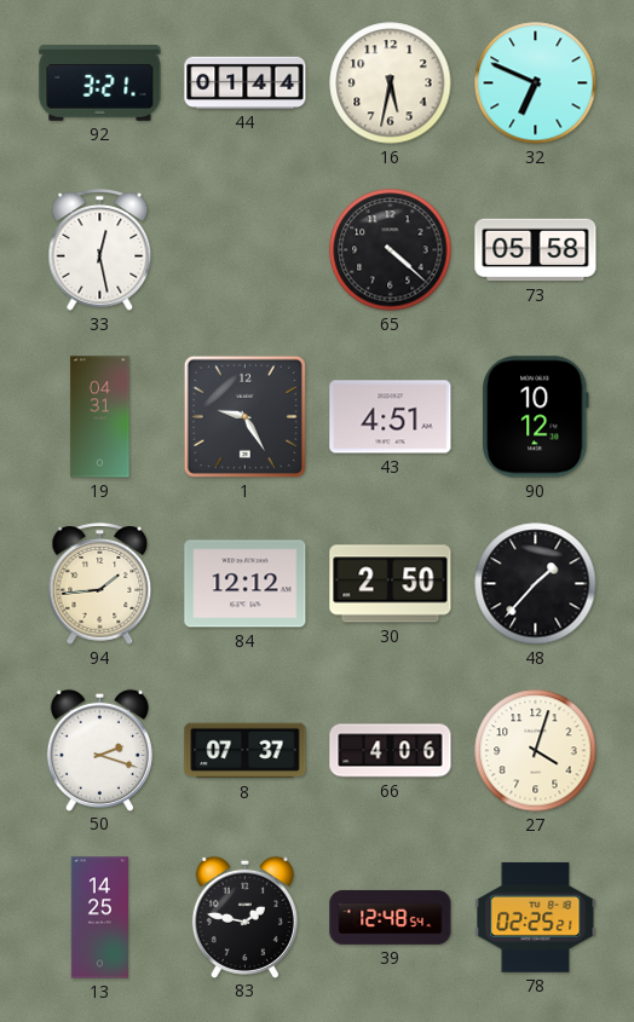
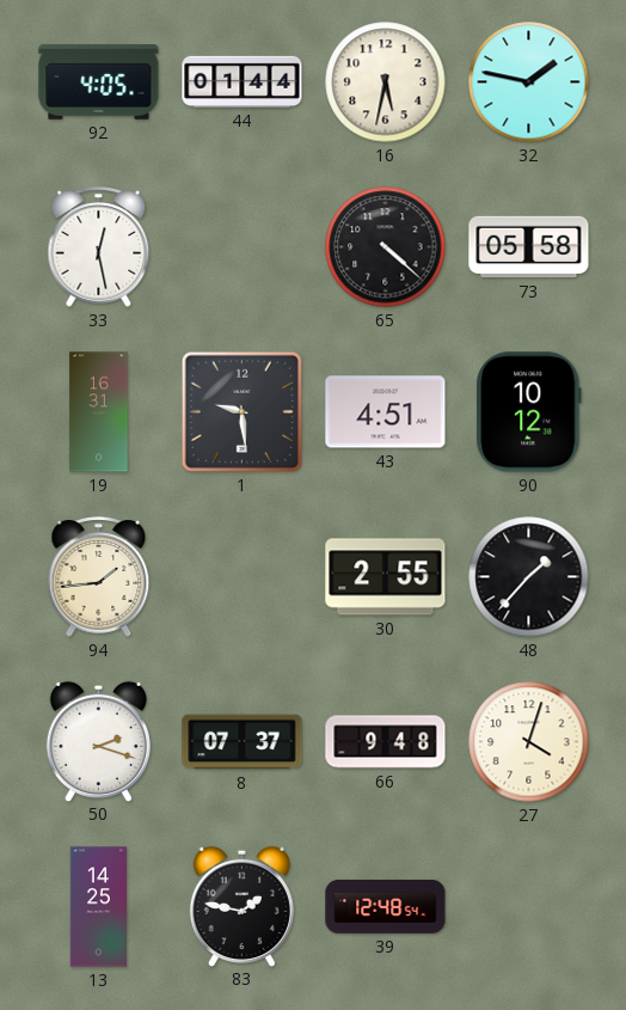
92: 3:21 -> 4:05
32: 6:49 -> 1:47
19: 04:31 -> 16:31
1: 9:25 -> 9:29
84: 12:12 -> none
30: 2:50 -> 2:55
66: 4:06 -> 9:48
78: 02:25 -> none
